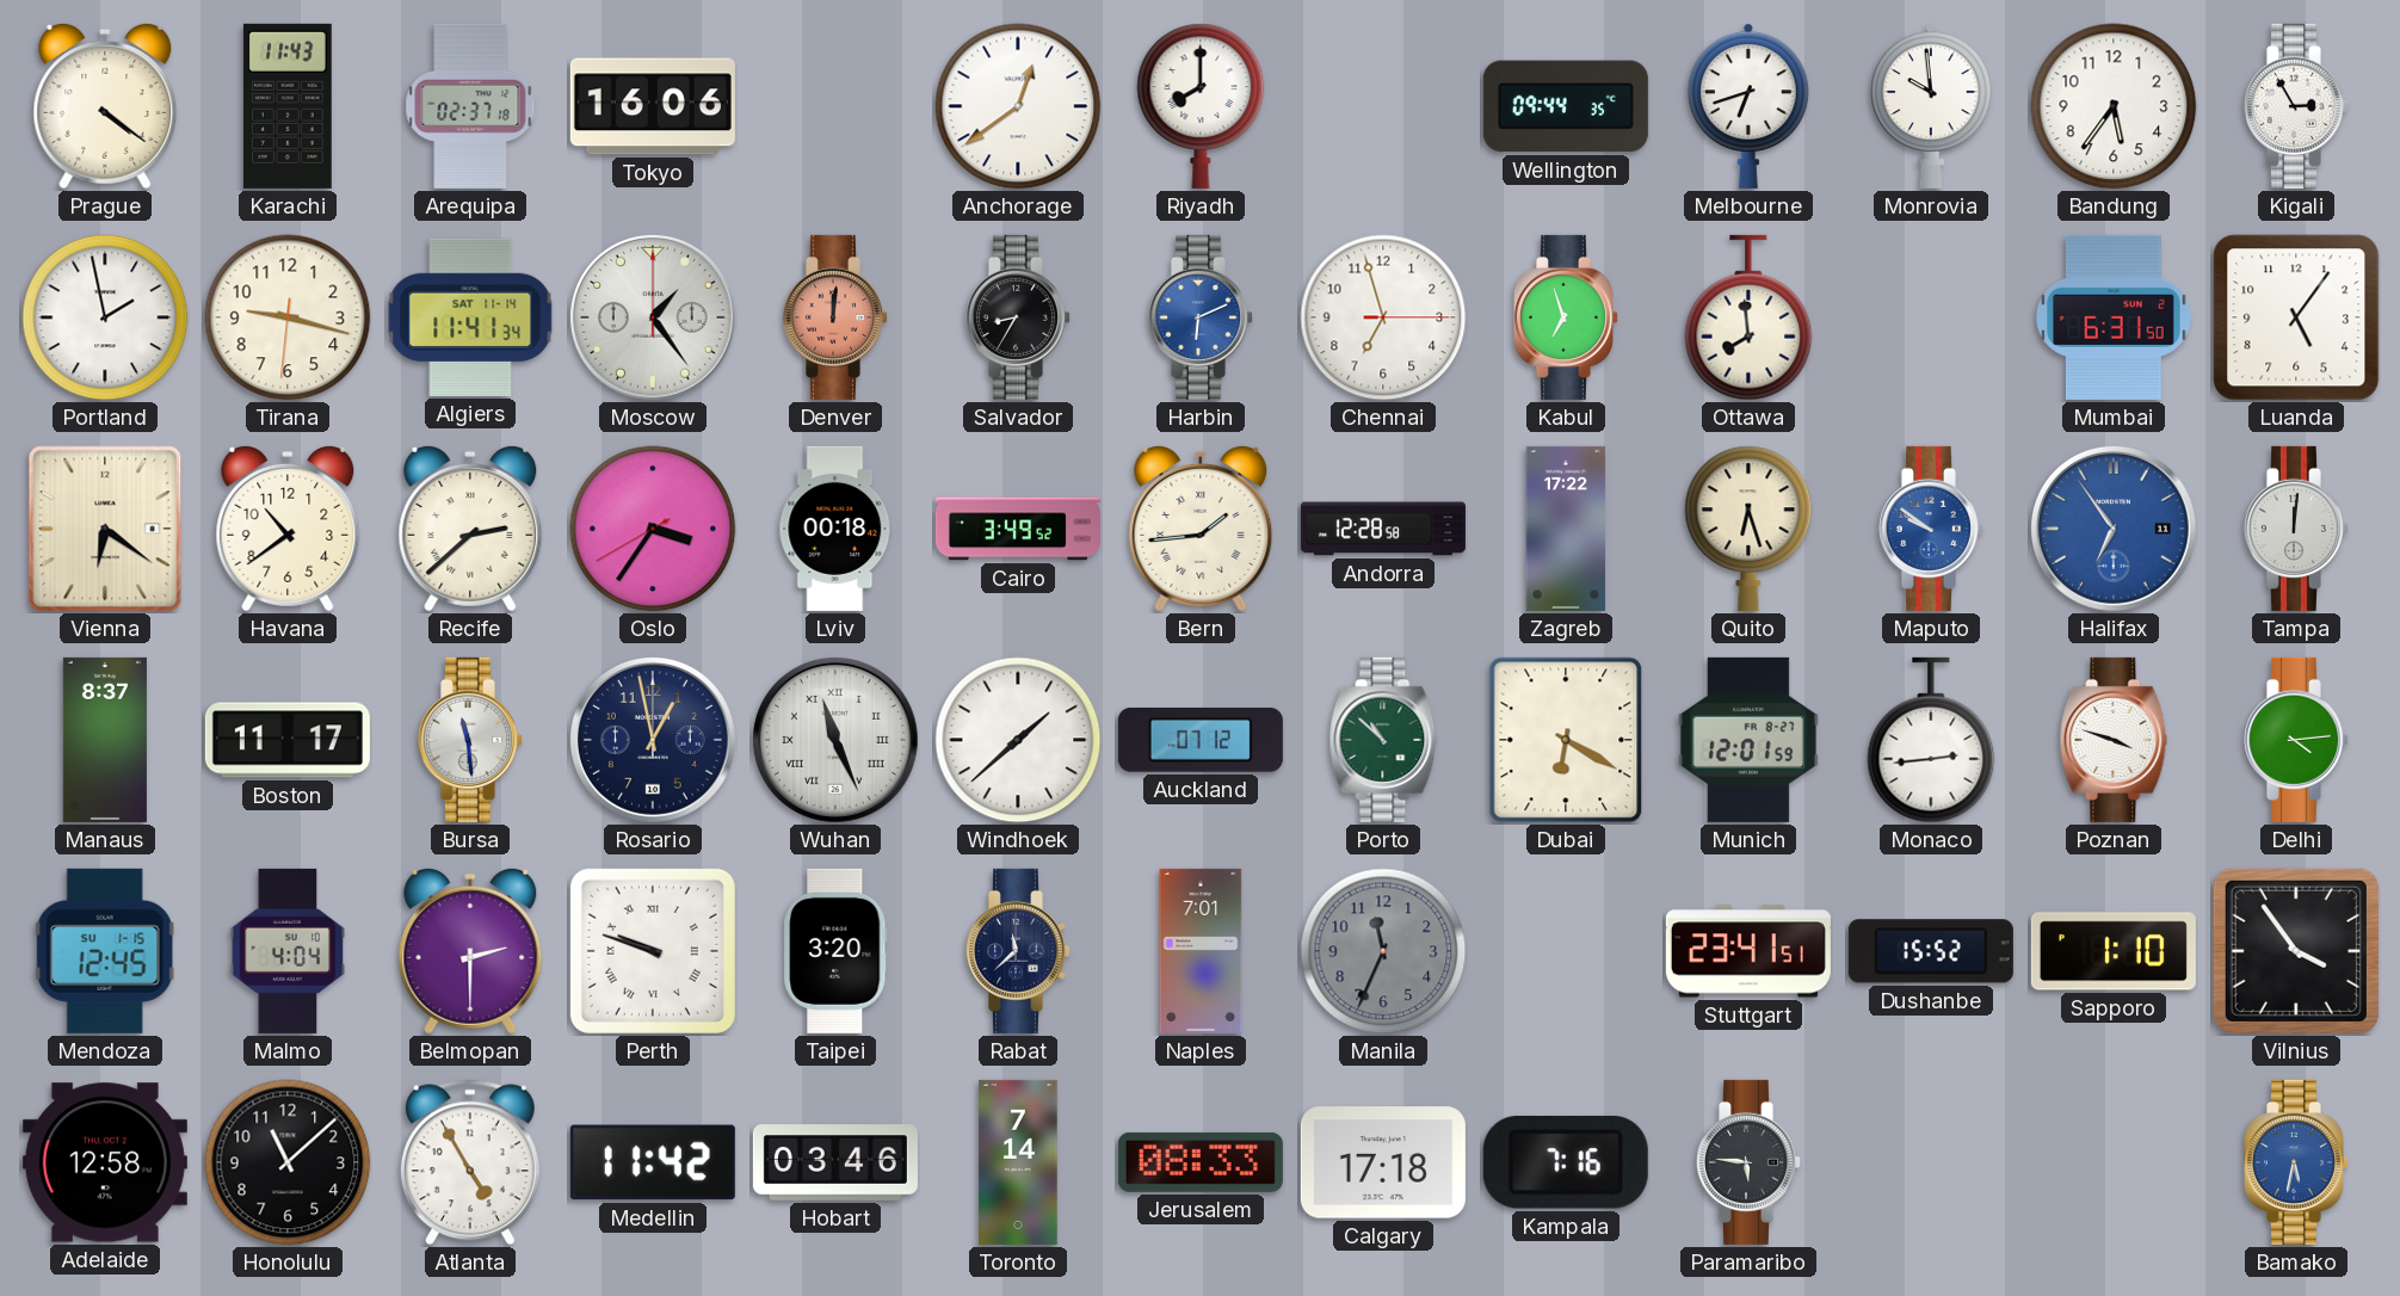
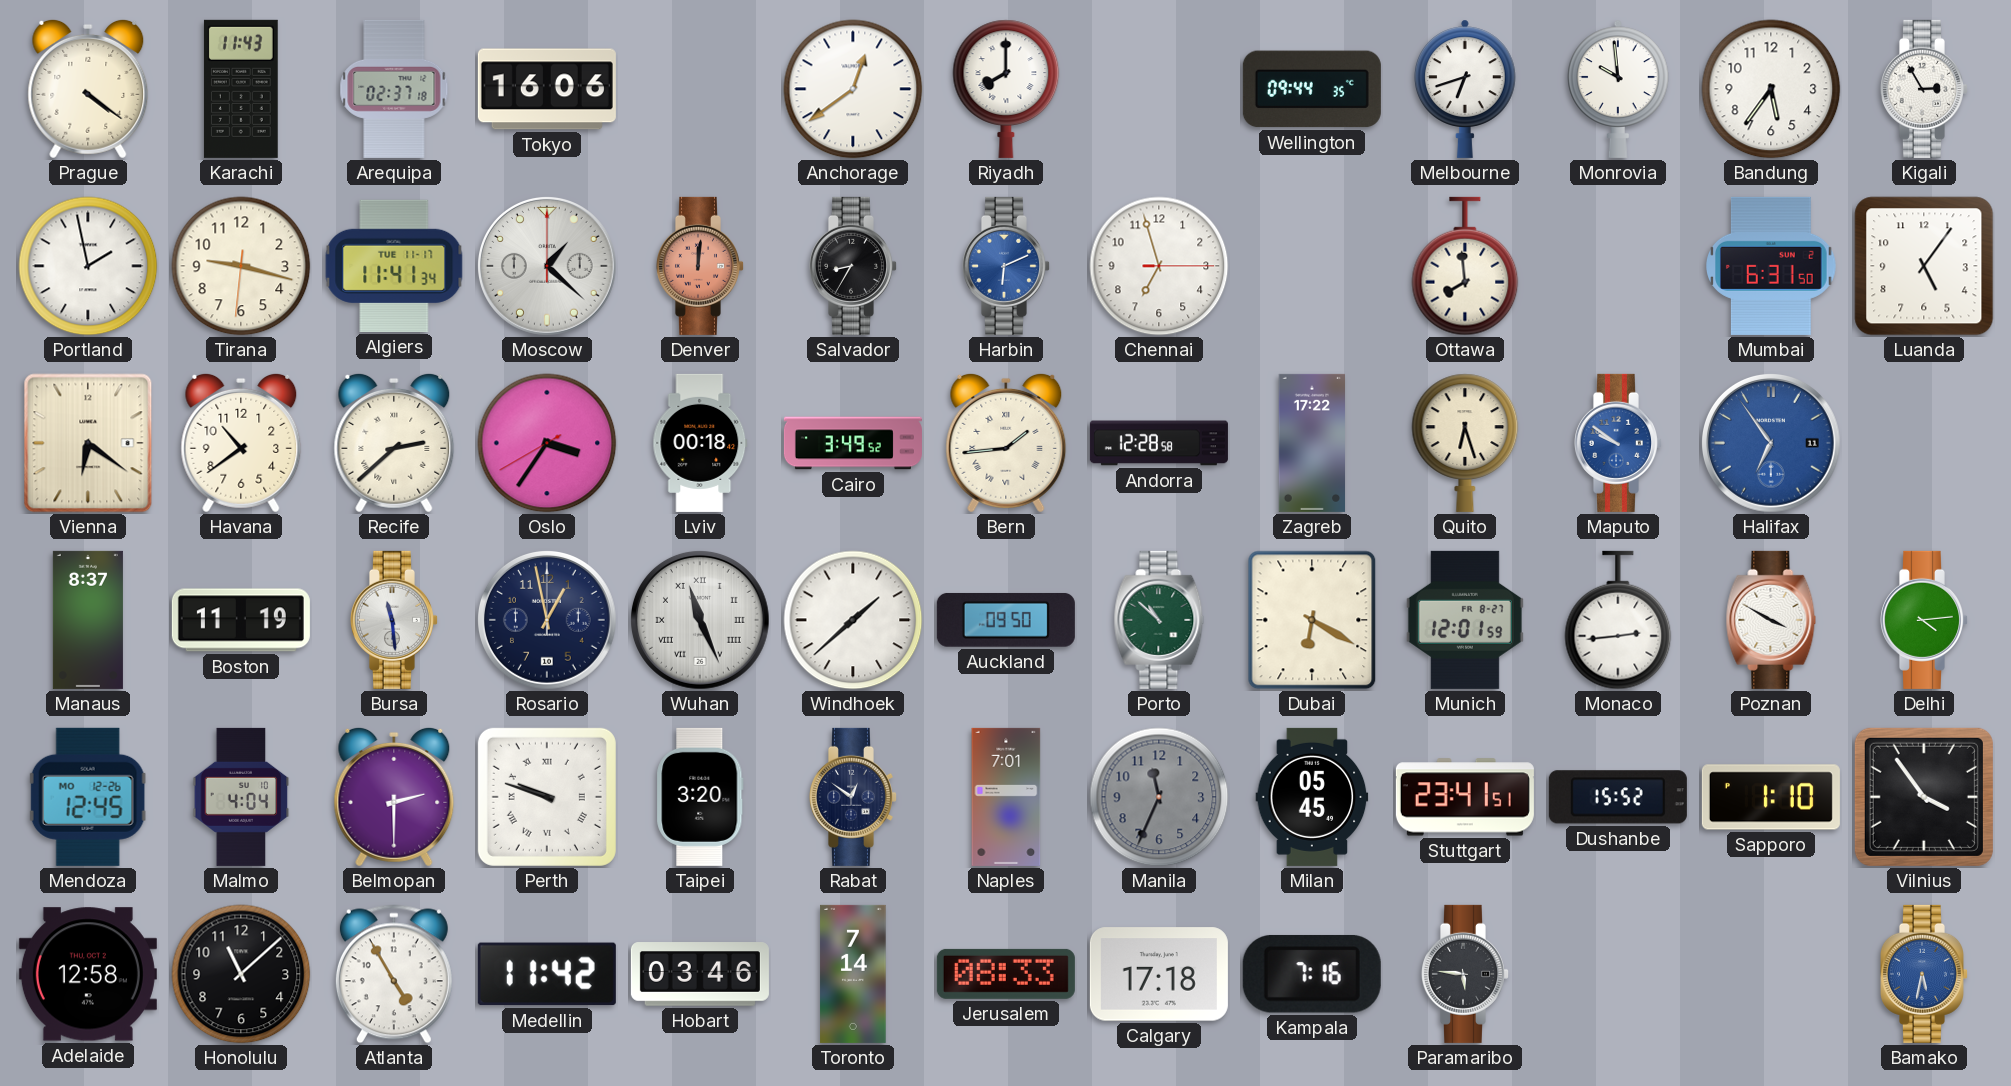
Algiers date: SAT 11-14 -> TUE 11-17
Moscow: 1:24 -> 1:22
Kabul: 6:57 -> none
Tampa: 12:01 -> none
Boston: 11:17 -> 11:19
Auckland: 07:12 -> 09:50
Poznan: 3:48 -> 3:50
Mendoza date: SU 1-15 -> MO 12-26
Rabat: 11:38 -> 12:51
Milan: none -> 05:45
